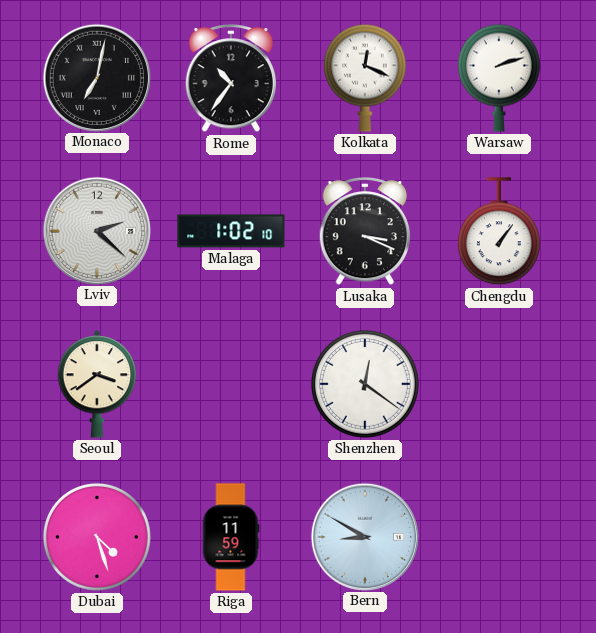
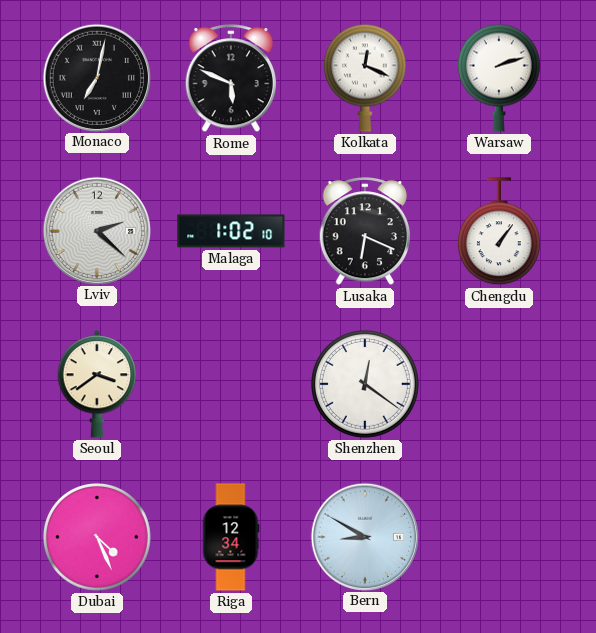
Rome: 10:36 -> 5:49
Lusaka: 3:19 -> 6:19
Dubai: 4:27 -> 4:26
Riga: 11:59 -> 12:34
